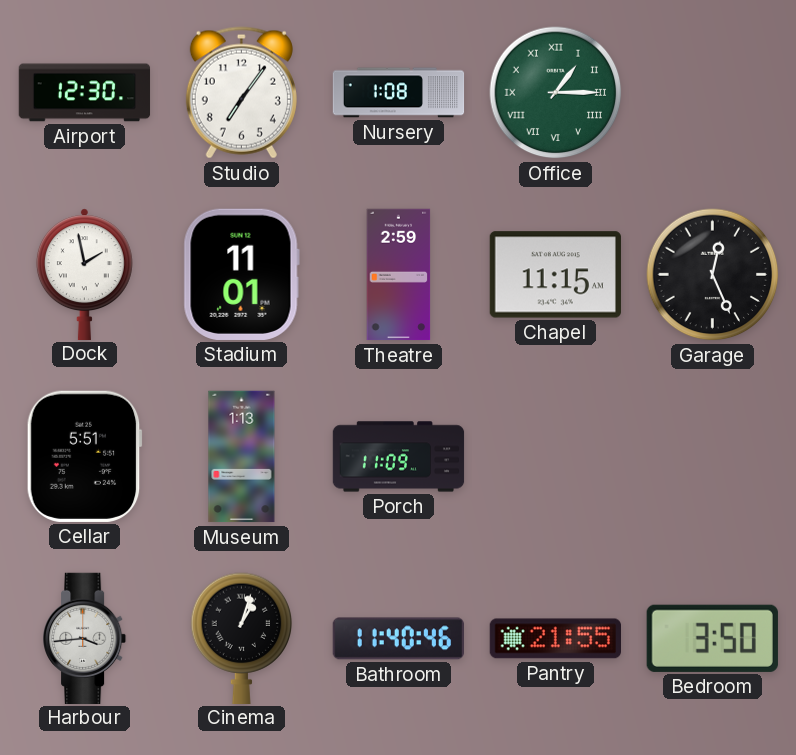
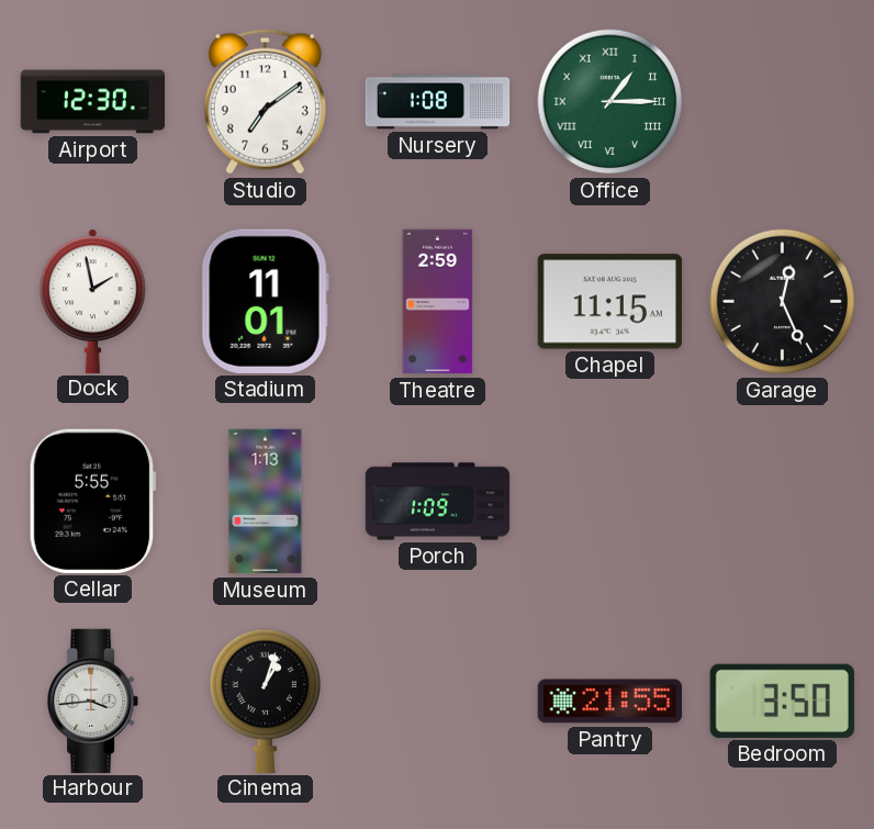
Studio: 7:06 -> 7:09
Cellar: 5:51 -> 5:55
Porch: 11:09 -> 1:09
Bathroom: 11:40 -> none
